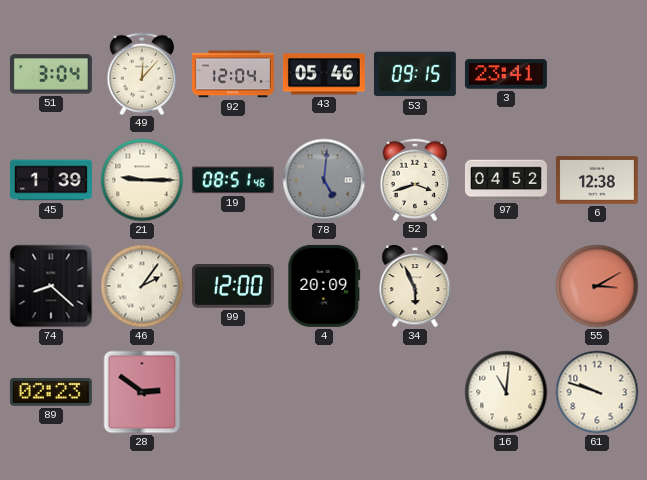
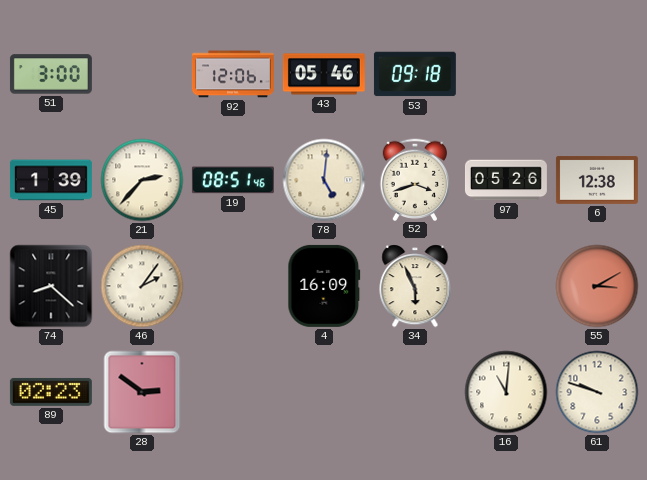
51: 3:04 -> 3:00
49: 12:07 -> none
92: 12:04 -> 12:06
53: 09:15 -> 09:18
3: 23:41 -> none
21: 9:15 -> 2:37
78 dial: grey -> cream
97: 04:52 -> 05:26
99: 12:00 -> none
4: 20:09 -> 16:09
